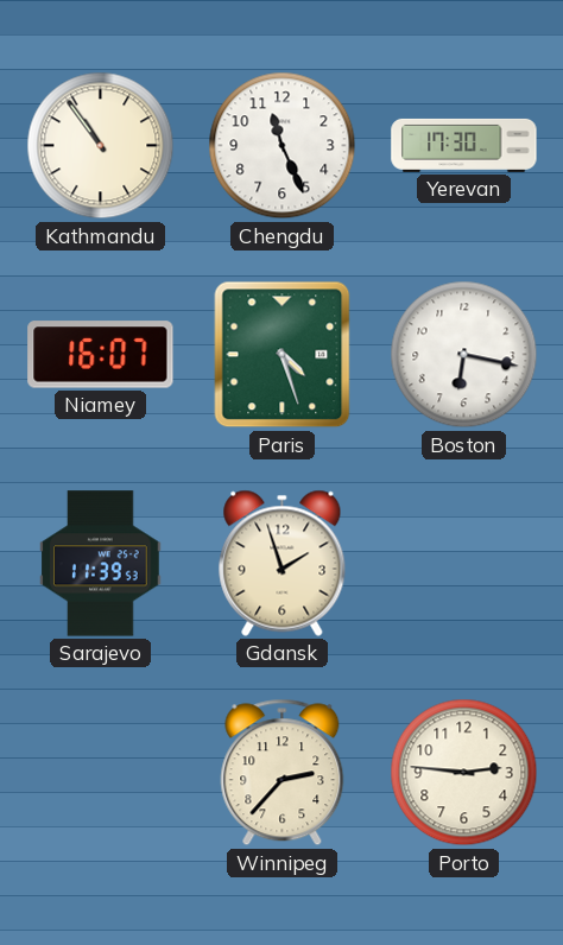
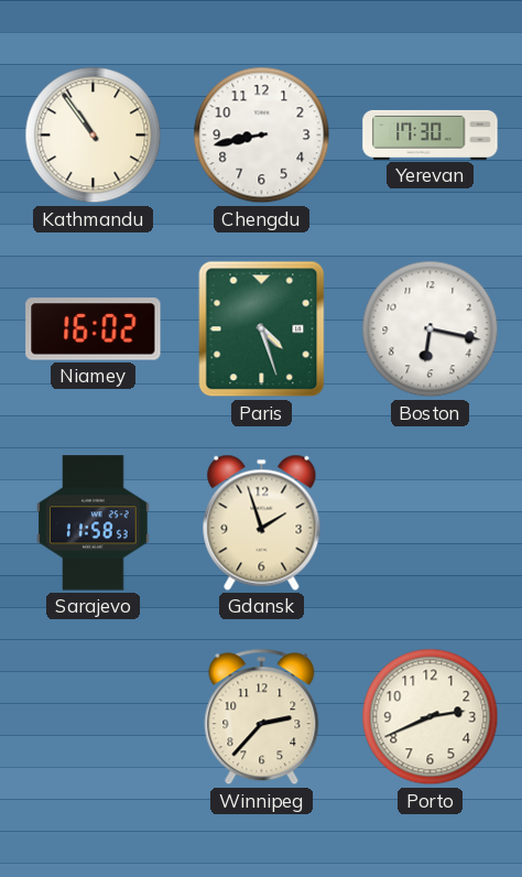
Chengdu: 11:26 -> 8:43
Niamey: 16:07 -> 16:02
Sarajevo: 11:39 -> 11:58
Porto: 2:46 -> 2:41
